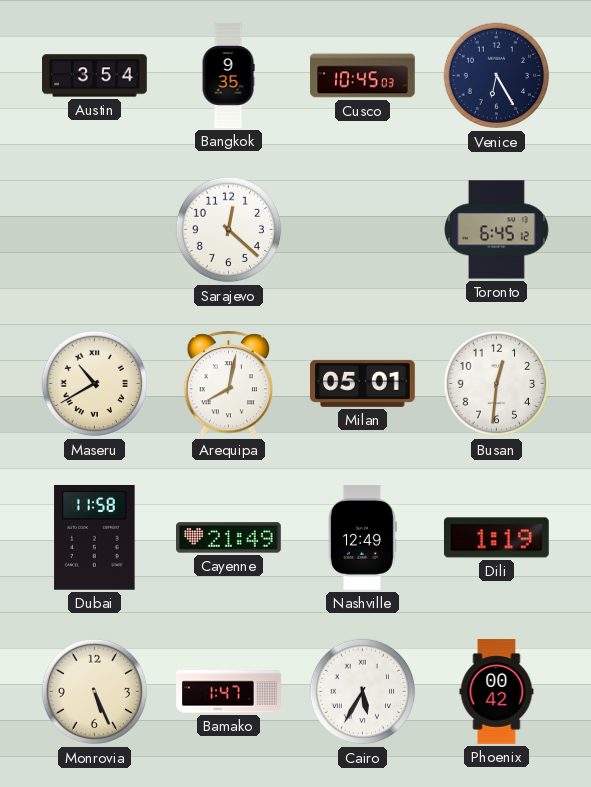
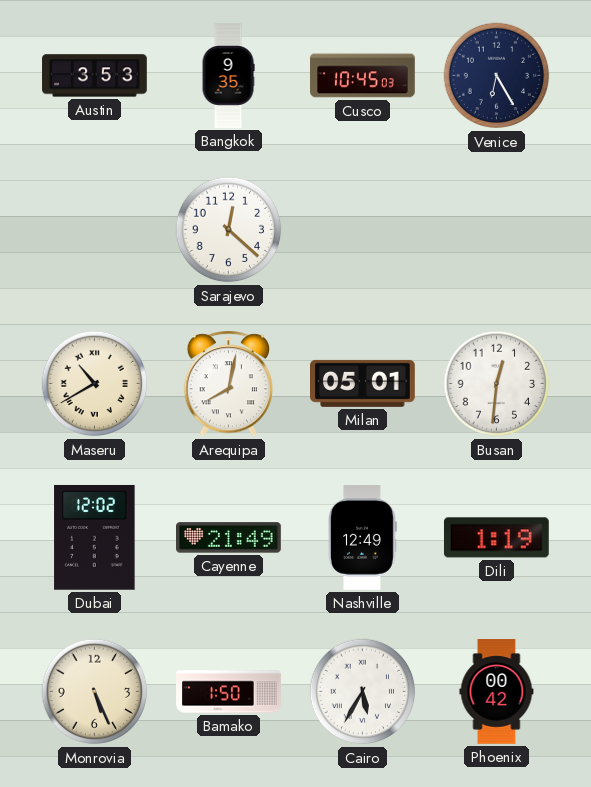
Austin: 3:54 -> 3:53
Toronto: 6:45 -> none
Dubai: 11:58 -> 12:02
Bamako: 1:47 -> 1:50
